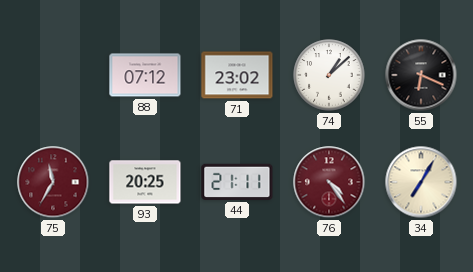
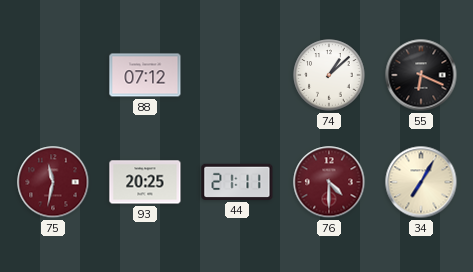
71: 23:02 -> none
75: 11:35 -> 11:32
76: 4:24 -> 4:30
